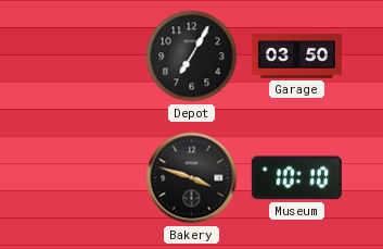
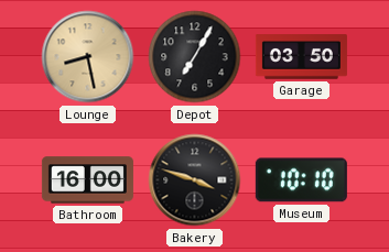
Lounge: none -> 8:28
Bathroom: none -> 16:00
